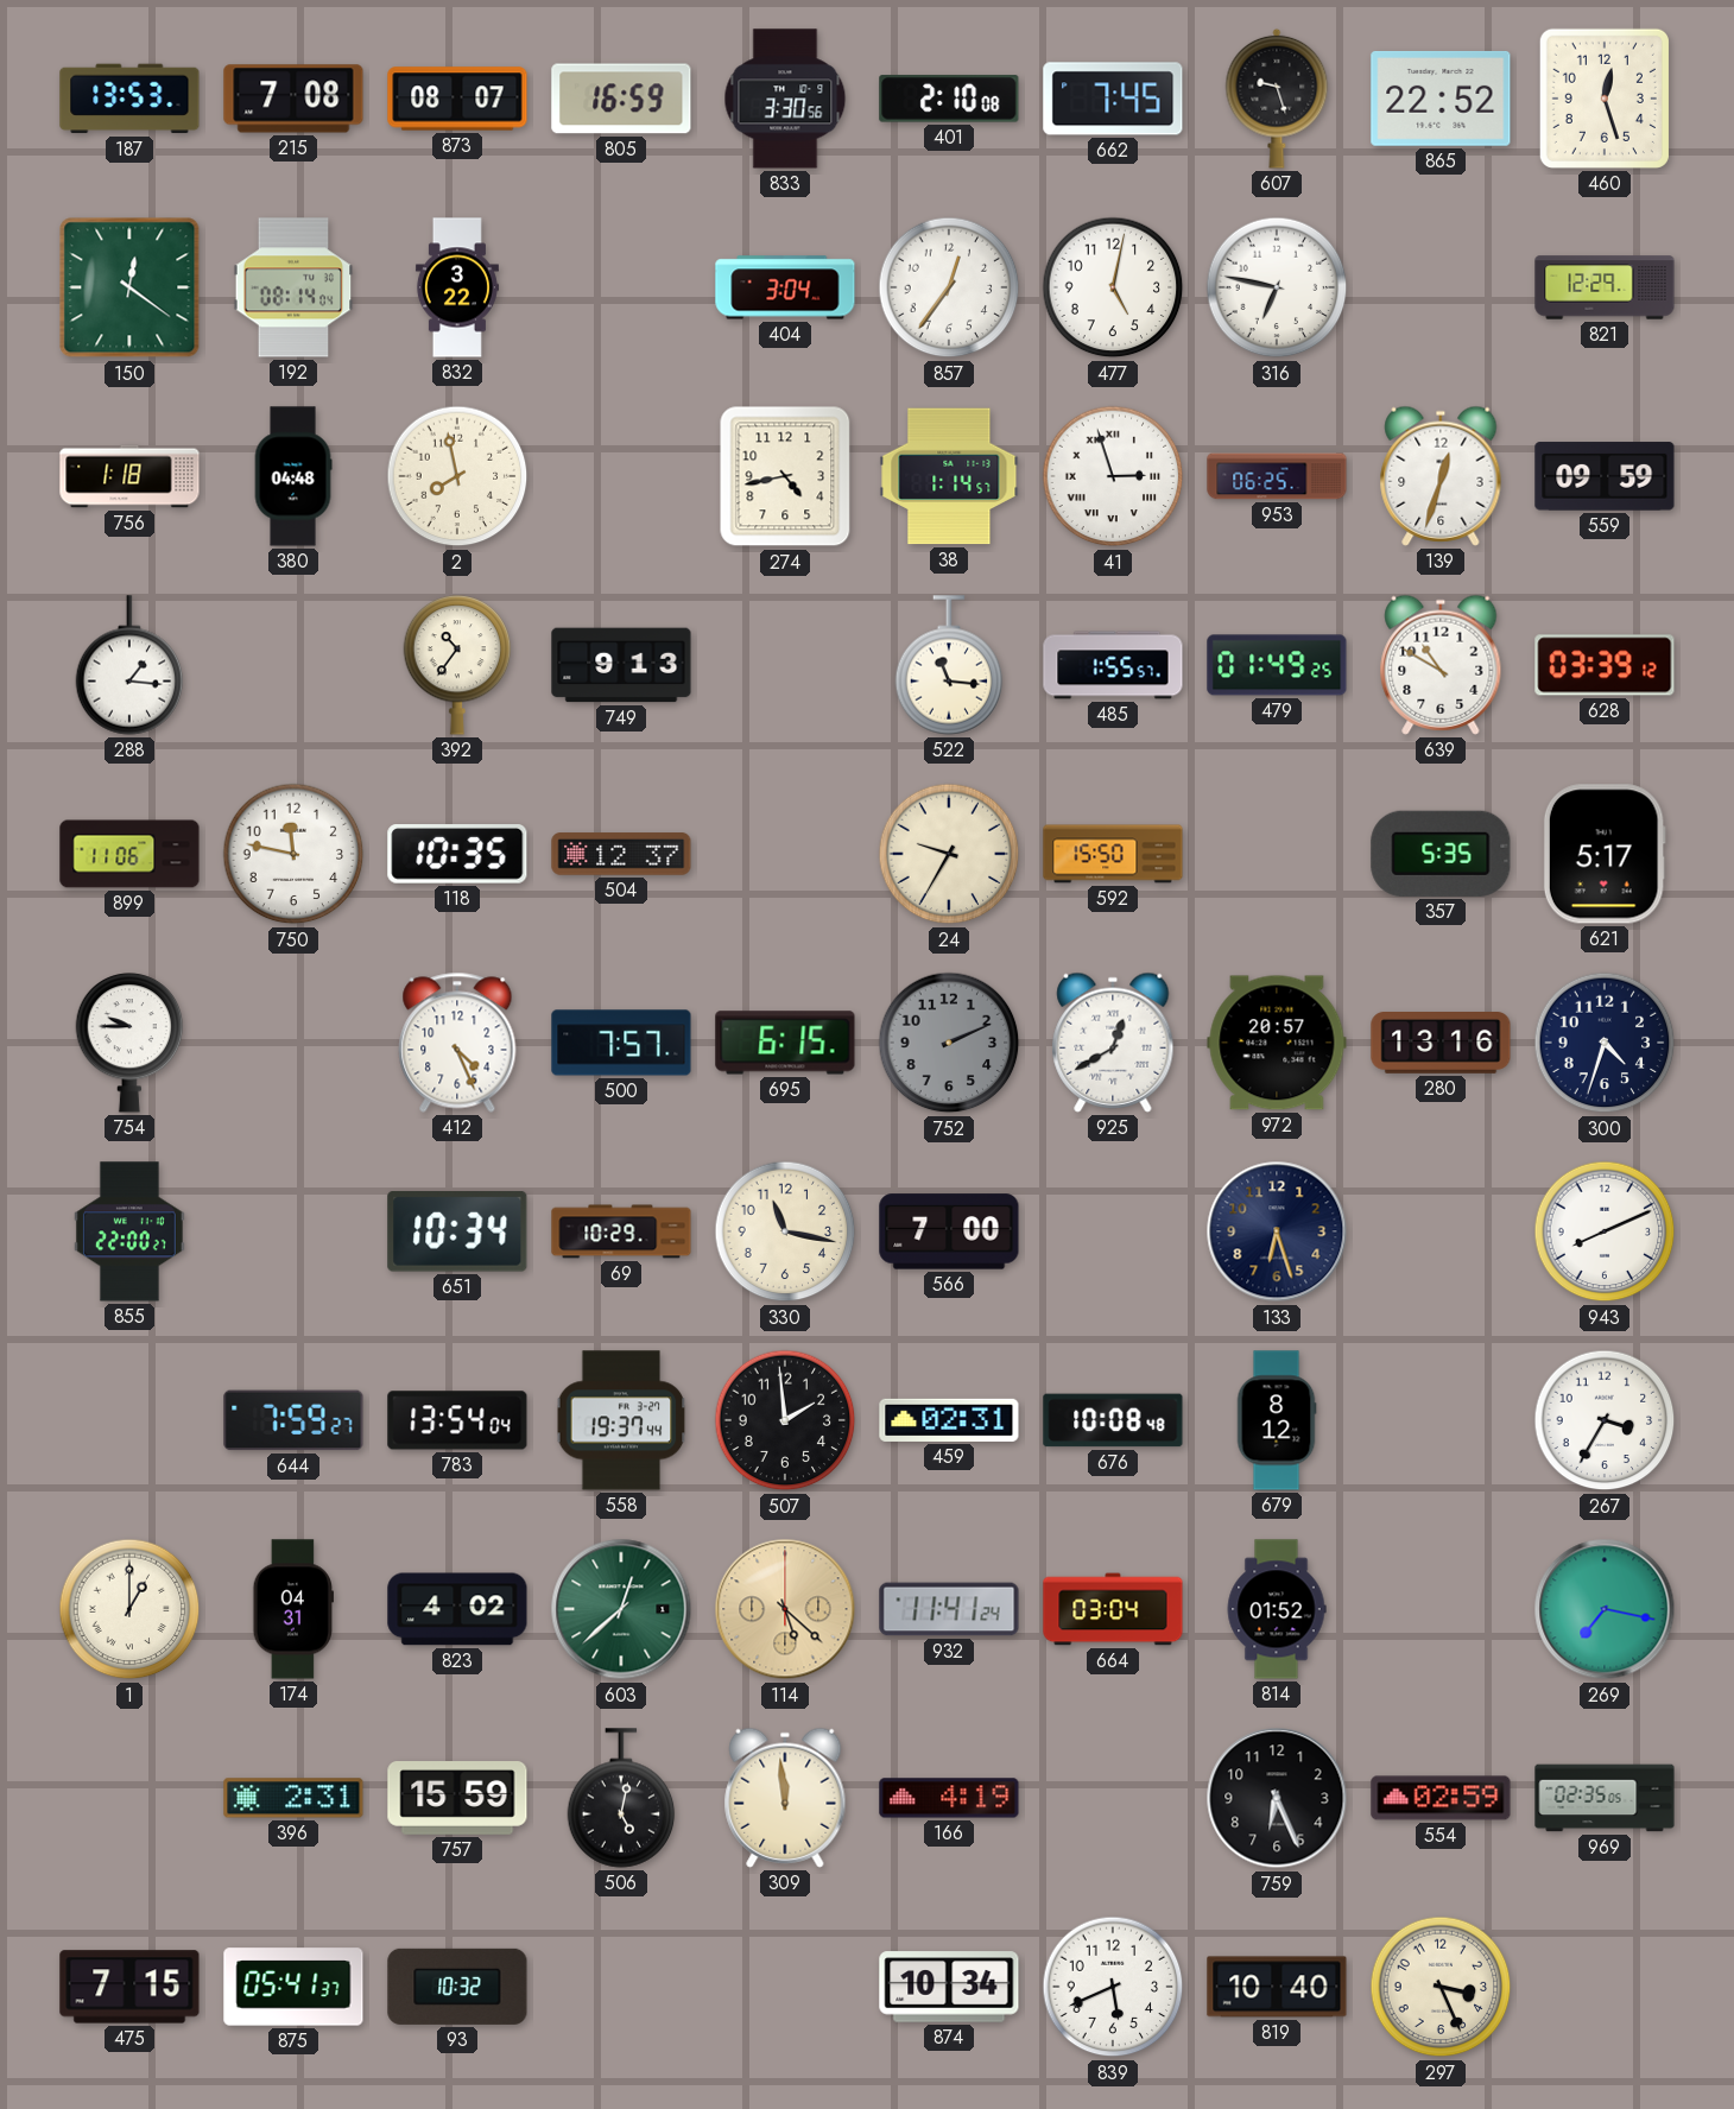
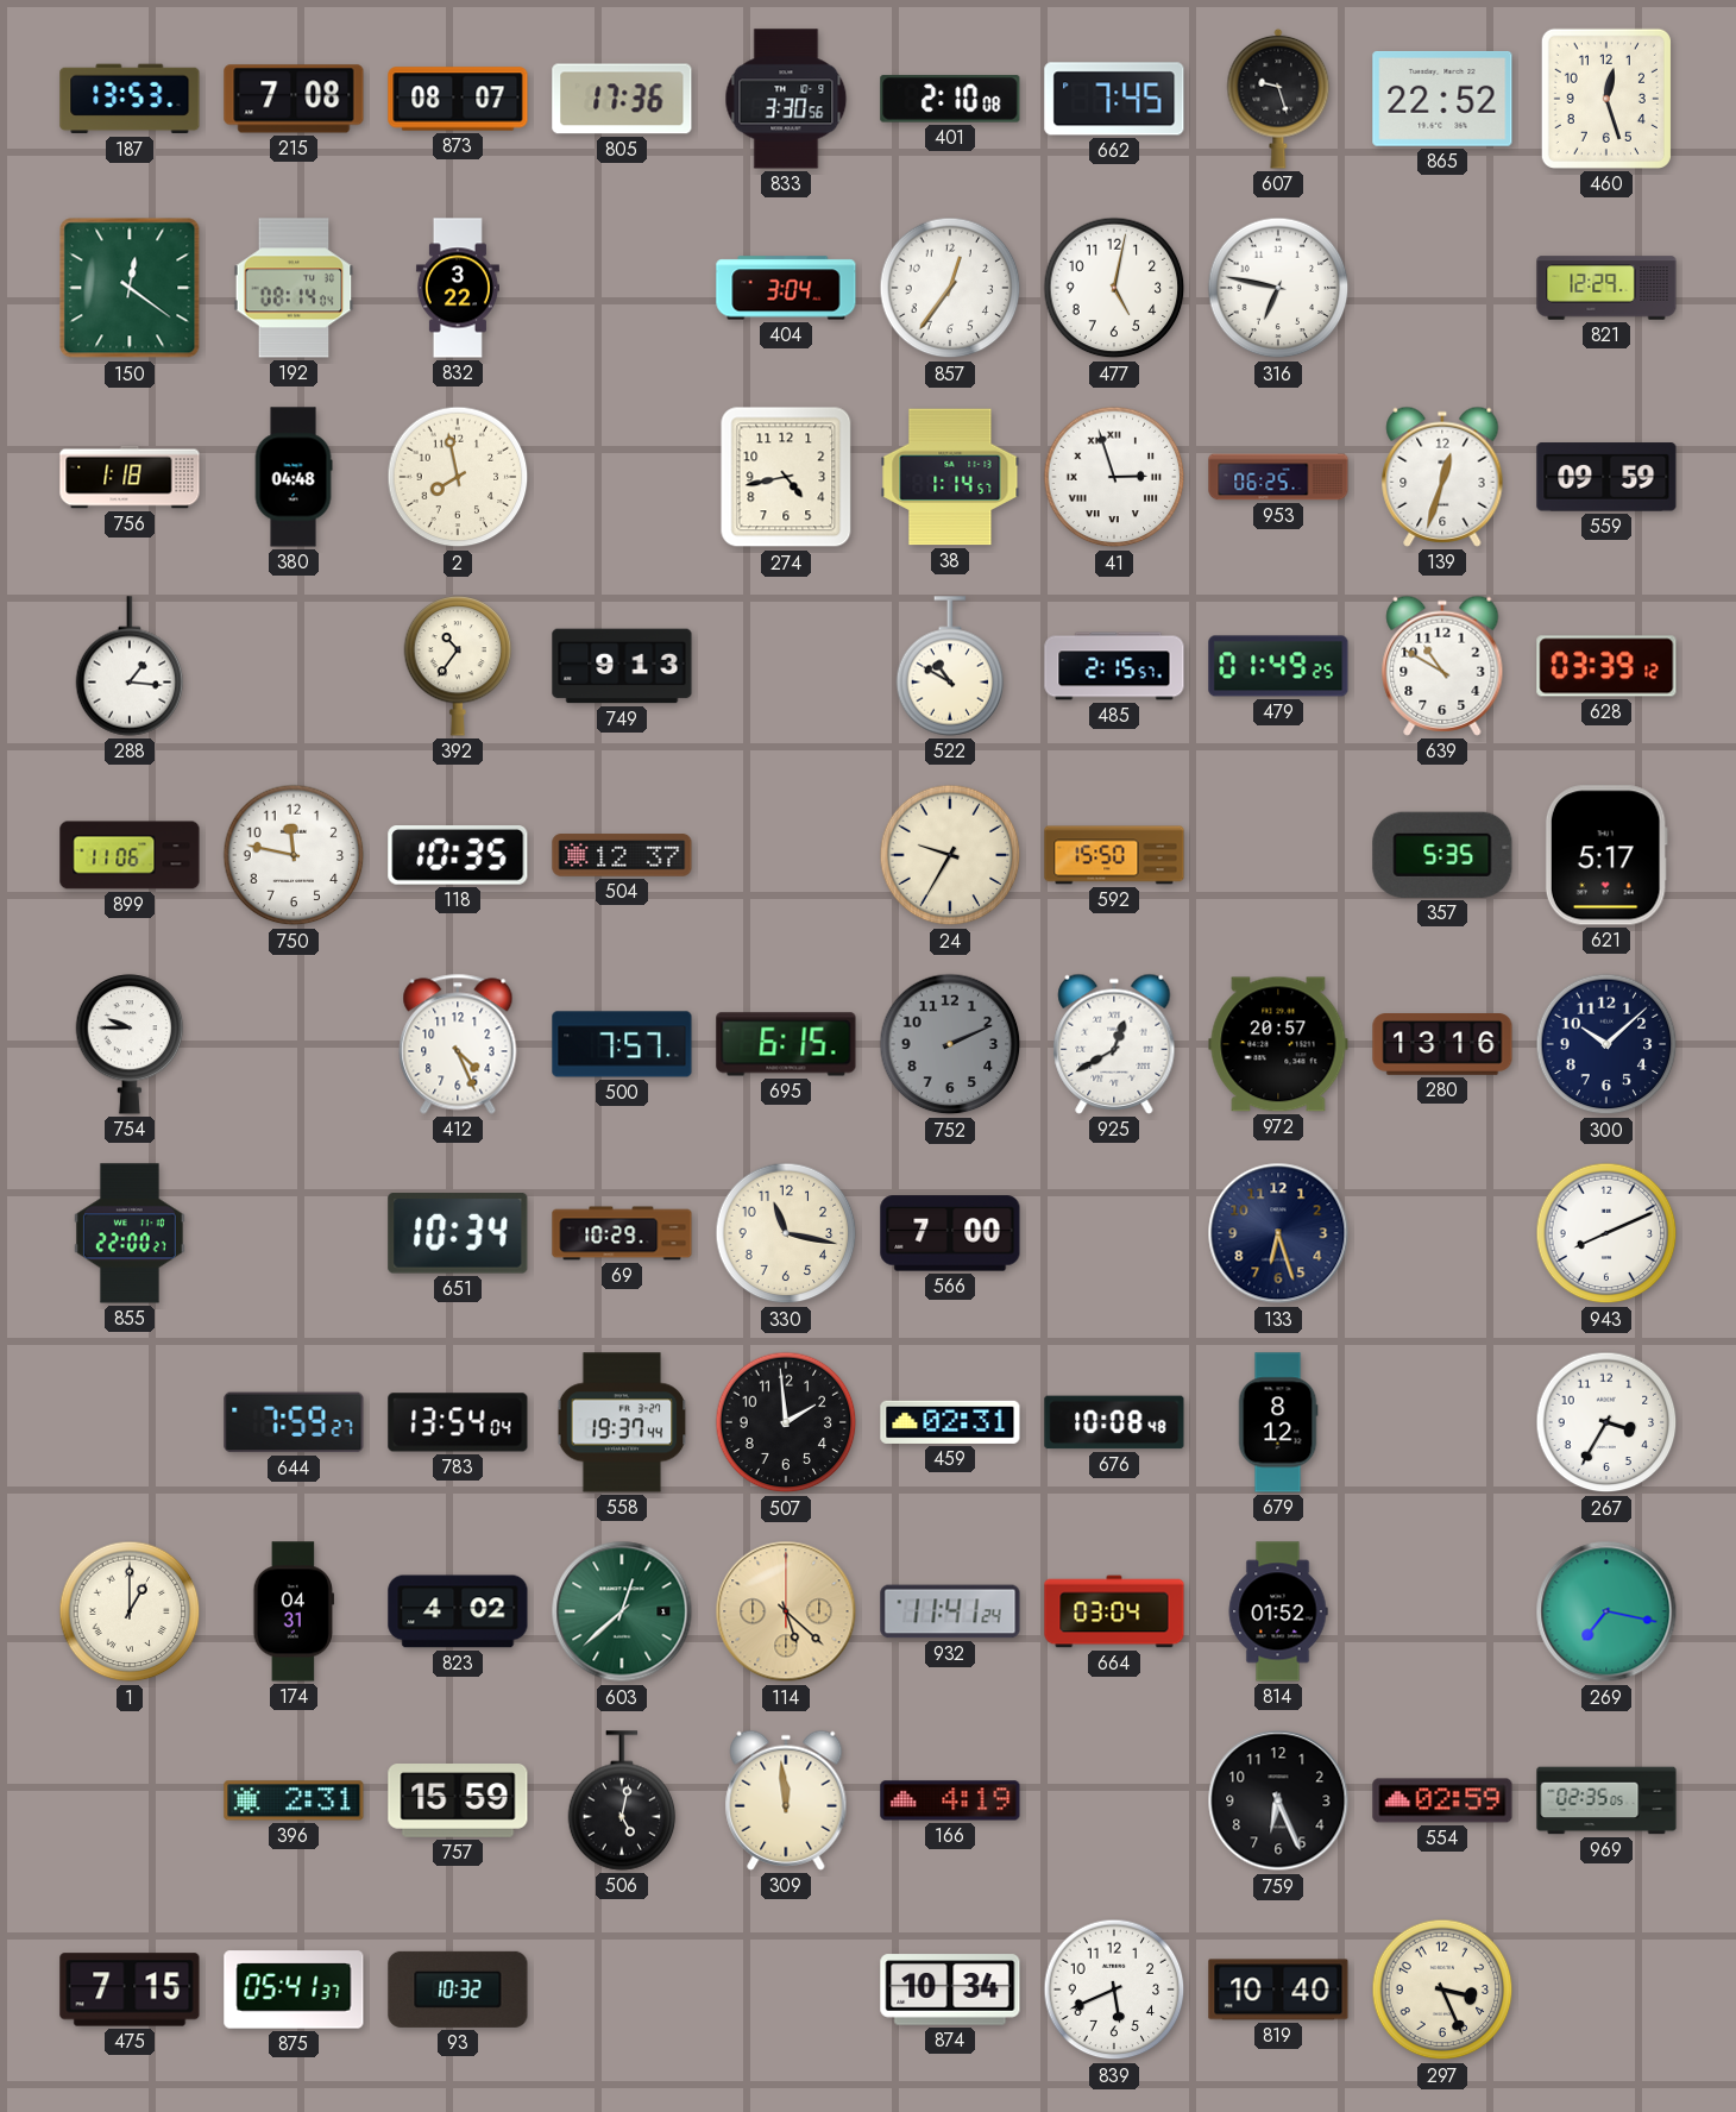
805: 16:59 -> 17:36
522: 11:16 -> 10:50
485: 1:55 -> 2:15
300: 4:33 -> 10:08
